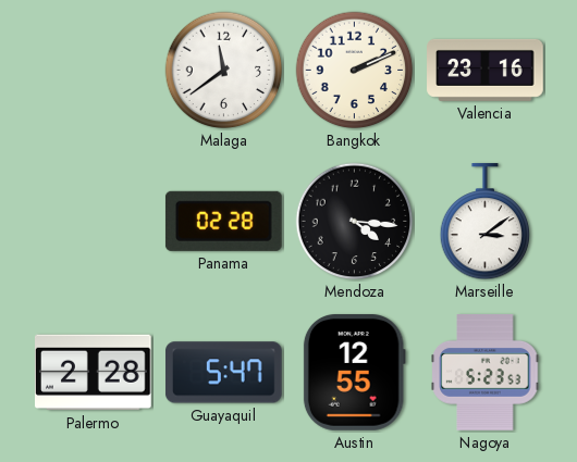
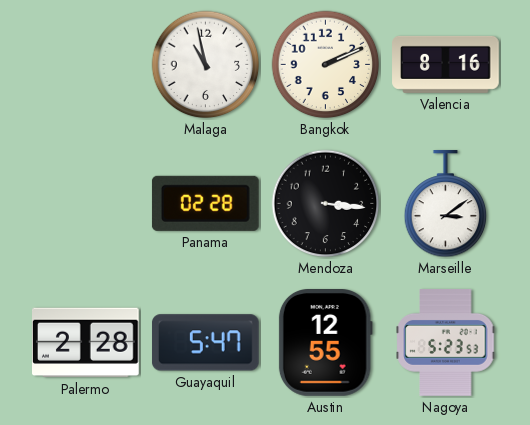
Malaga: 11:39 -> 10:58
Valencia: 23:16 -> 8:16
Mendoza: 4:16 -> 3:16
